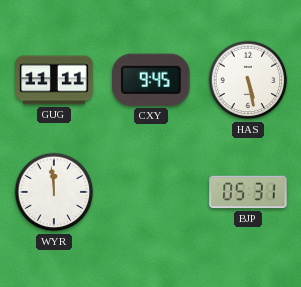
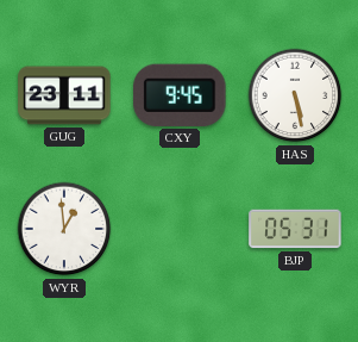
GUG: 11:11 -> 23:11
WYR: 11:59 -> 12:59
